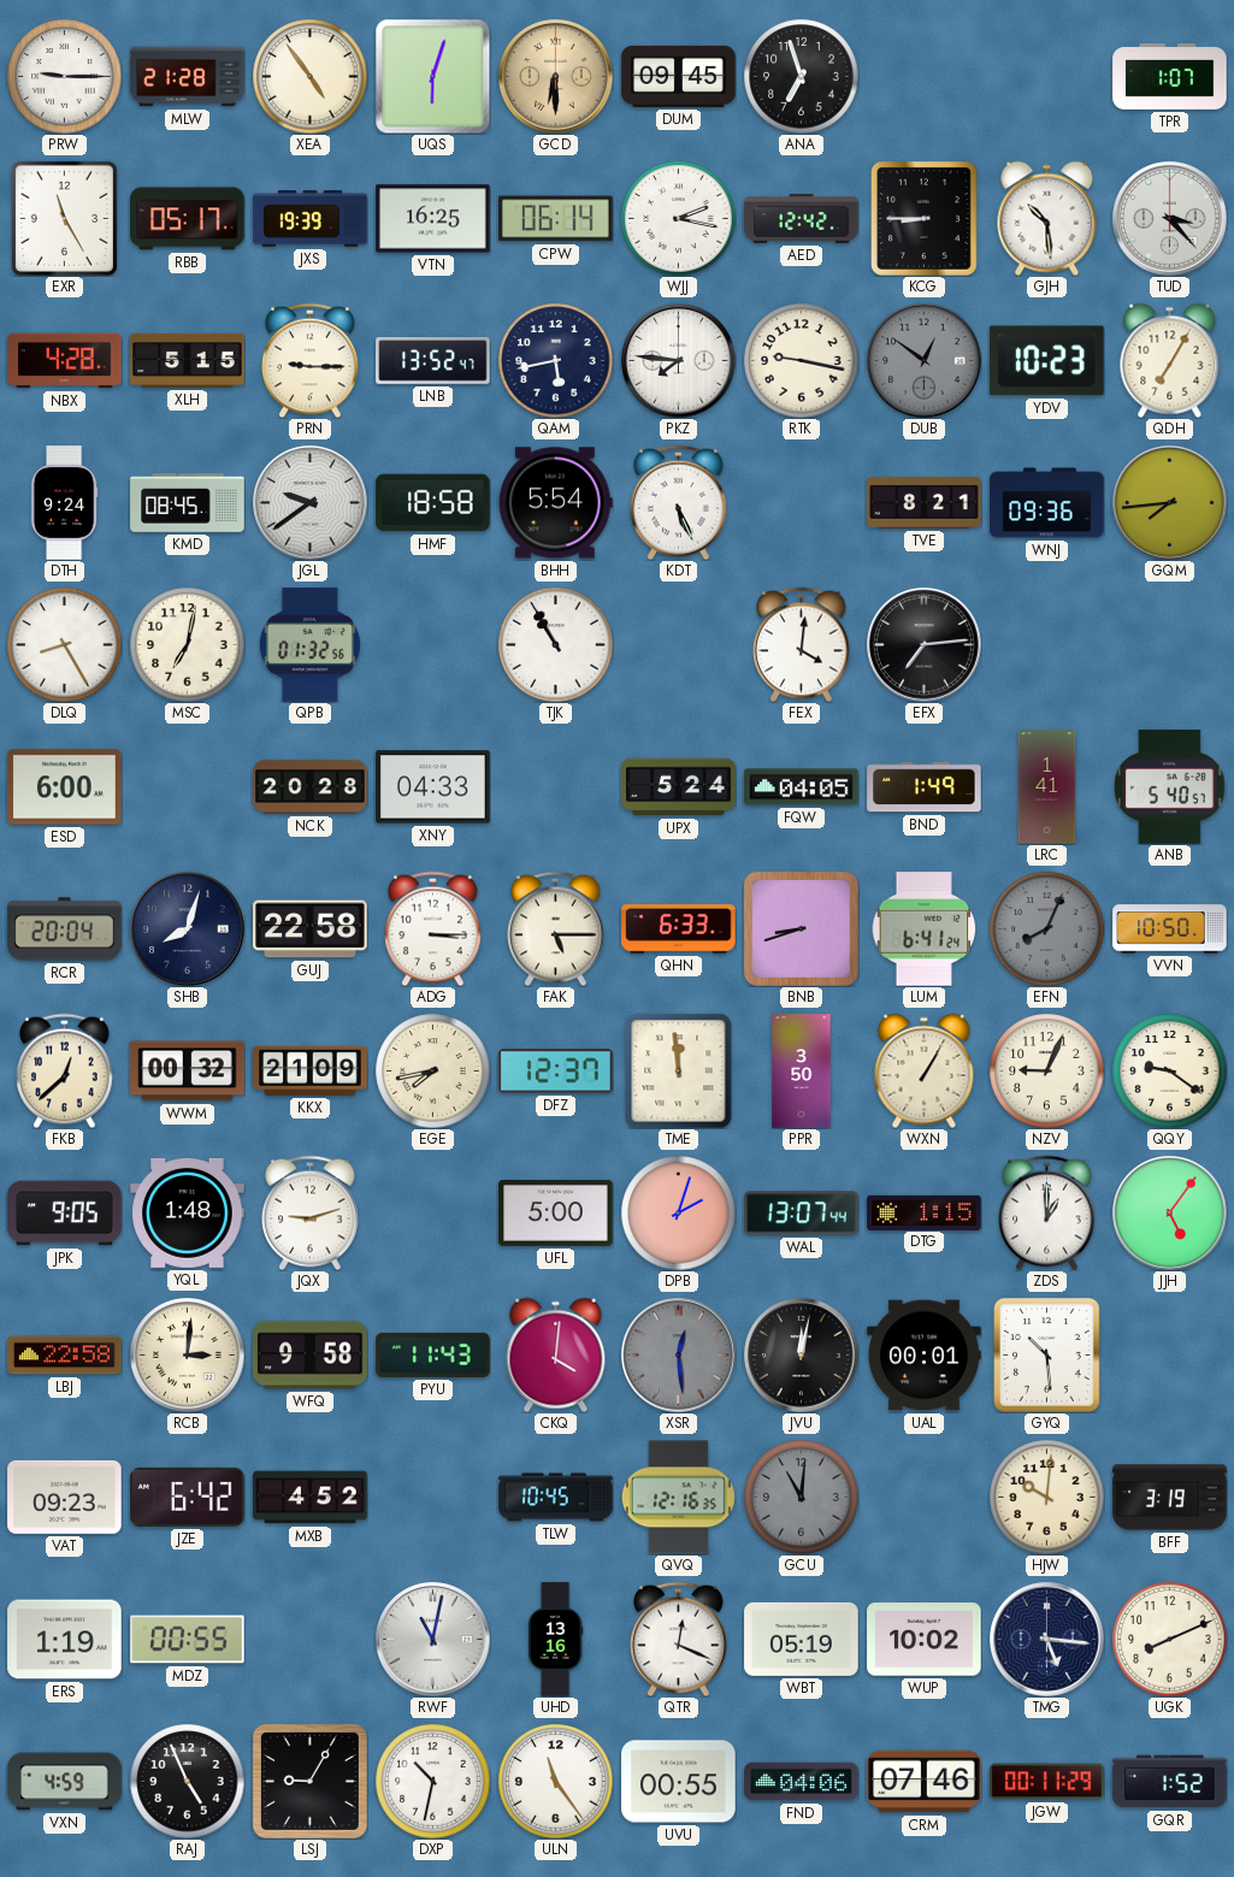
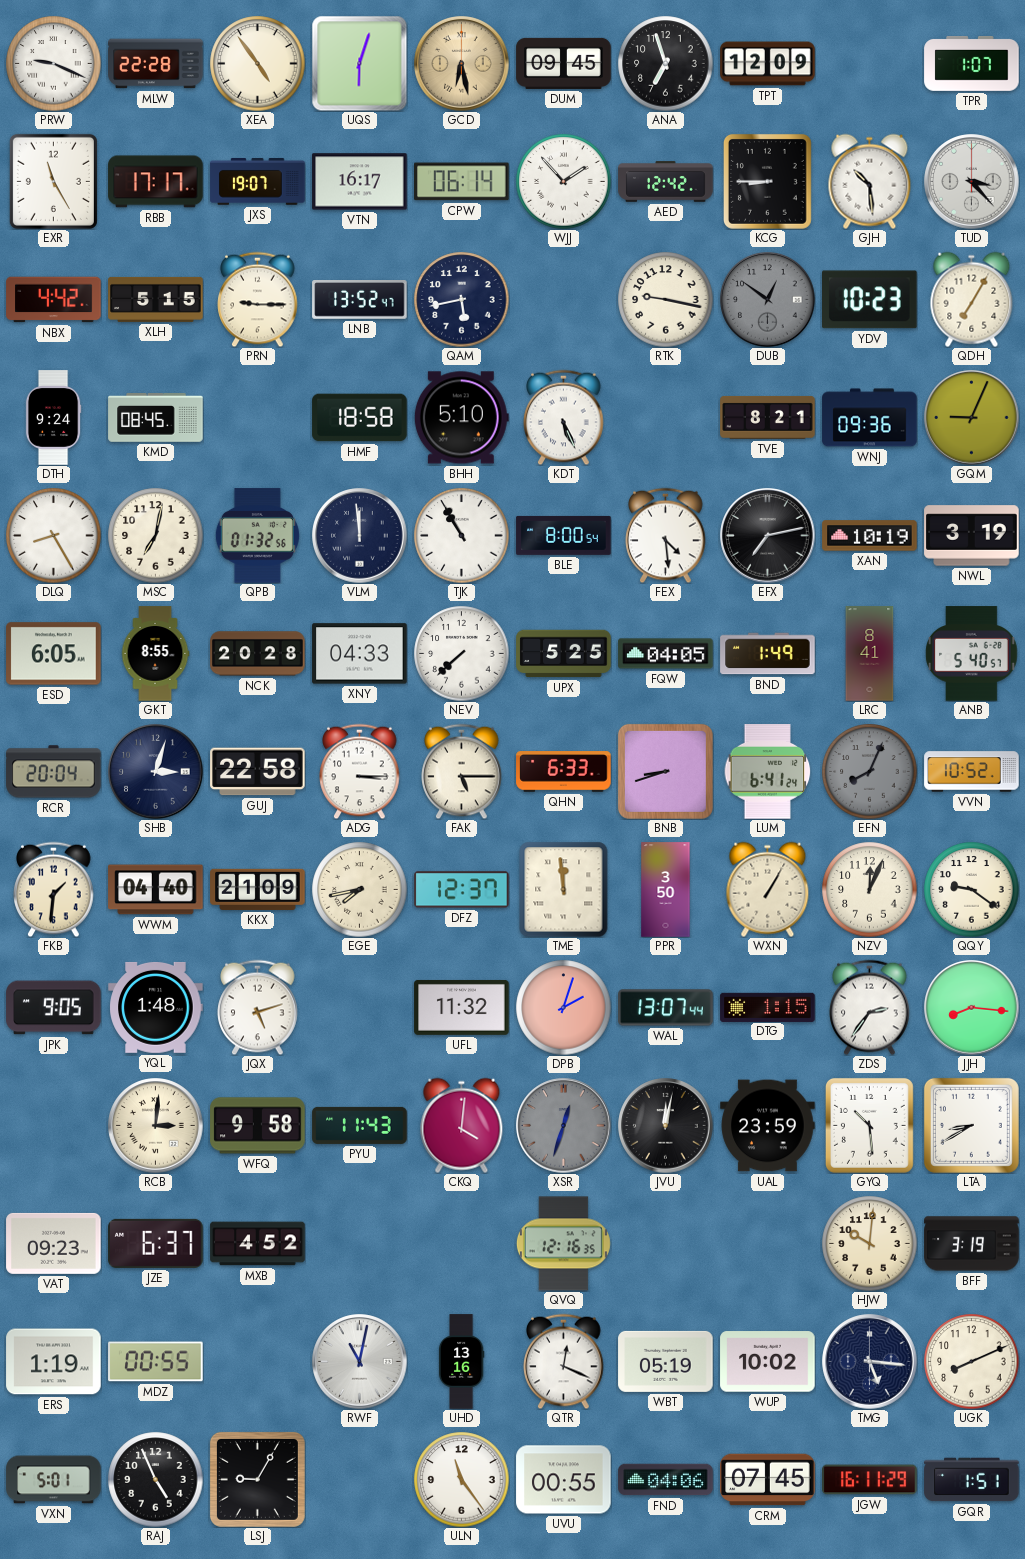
PRW: 9:15 -> 9:19
MLW: 21:28 -> 22:28
GCD: 6:30 -> 6:28
TPT: none -> 12:09
RBB: 05:17 -> 17:17
JXS: 19:39 -> 19:07
VTN: 16:25 -> 16:17
WJJ: 2:17 -> 1:53
NBX: 4:28 -> 4:42
PKZ: 7:46 -> none
JGL: 9:39 -> none
BHH: 5:54 -> 5:10
GQM: 7:44 -> 9:04
VLM: none -> 11:59
BLE: none -> 8:00
FEX: 4:01 -> 4:29
EFX: 7:14 -> 7:13
XAN: none -> 10:19
NWL: none -> 3:19
ESD: 6:00 -> 6:05
GKT: none -> 8:55
NEV: none -> 7:38
UPX: 5:24 -> 5:25
LRC: 1:41 -> 8:41
SHB: 8:03 -> 3:03
VVN: 10:50 -> 10:52
FKB: 12:38 -> 1:31
WWM: 00:32 -> 04:40
NZV: 9:04 -> 12:04
JQX: 9:12 -> 5:12
UFL: 5:00 -> 11:32
ZDS: 1:00 -> 2:36
JJH: 5:06 -> 8:16
LBJ: 22:58 -> none
XSR: 12:29 -> 12:33
UAL: 00:01 -> 23:59
LTA: none -> 8:40
JZE: 6:42 -> 6:37
TLW: 10:45 -> none
GCU: 11:01 -> none
VXN: 4:59 -> 5:01
DXP: 10:32 -> none
CRM: 07:46 -> 07:45
JGW: 00:11 -> 16:11
GQR: 1:52 -> 1:51
